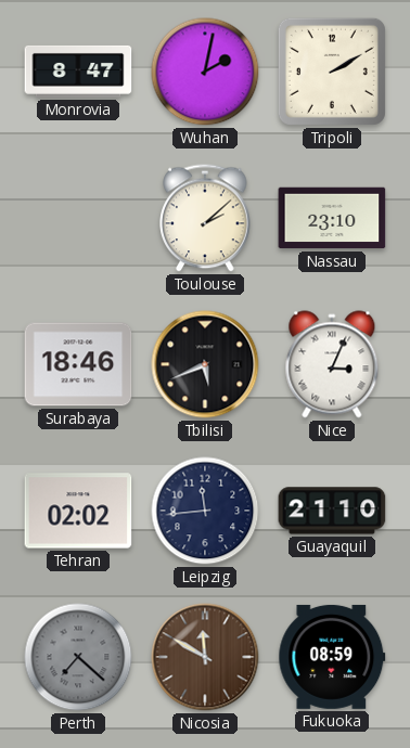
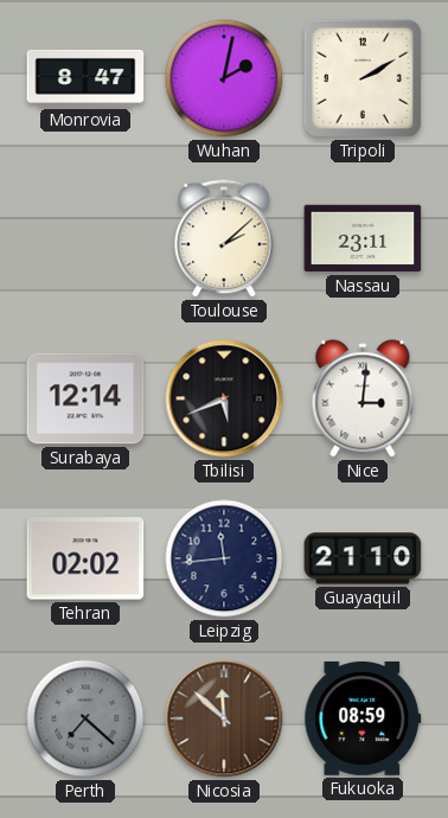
Nassau: 23:10 -> 23:11
Surabaya: 18:46 -> 12:14
Nice: 3:04 -> 3:01
Nicosia: 11:50 -> 11:52
